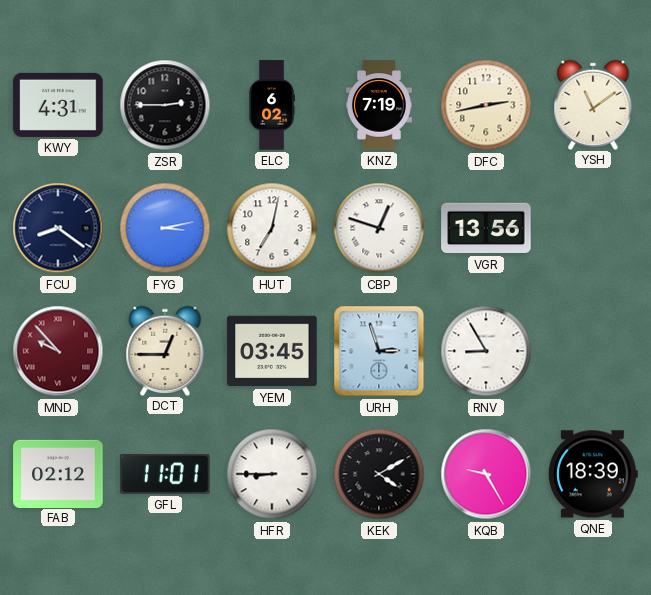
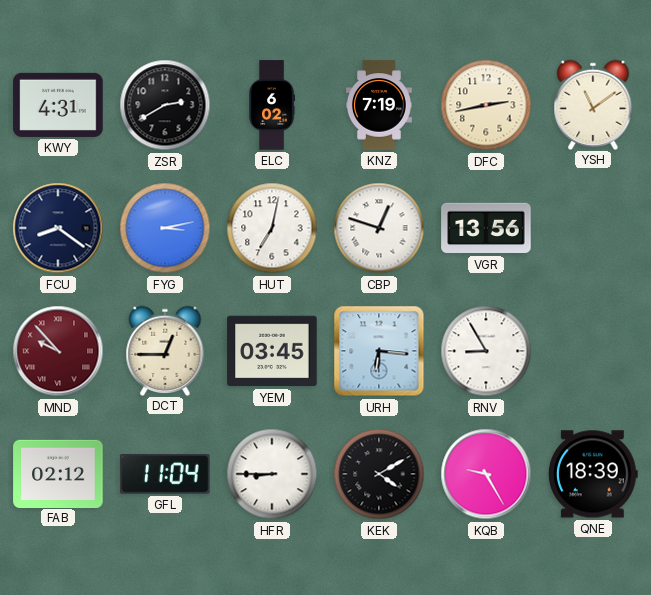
ZSR: 2:45 -> 2:40
URH: 2:57 -> 6:16
GFL: 11:01 -> 11:04
